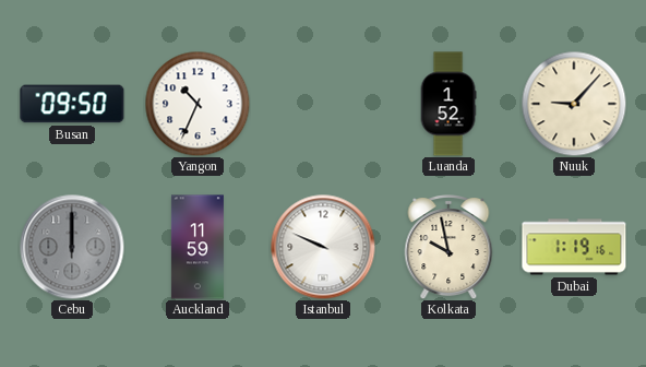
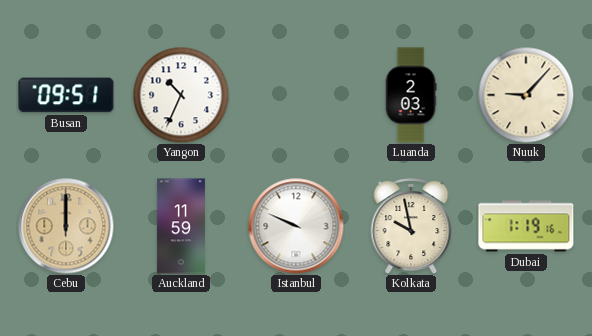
Busan: 09:50 -> 09:51
Luanda: 1:52 -> 2:03
Cebu dial: grey -> champagne
